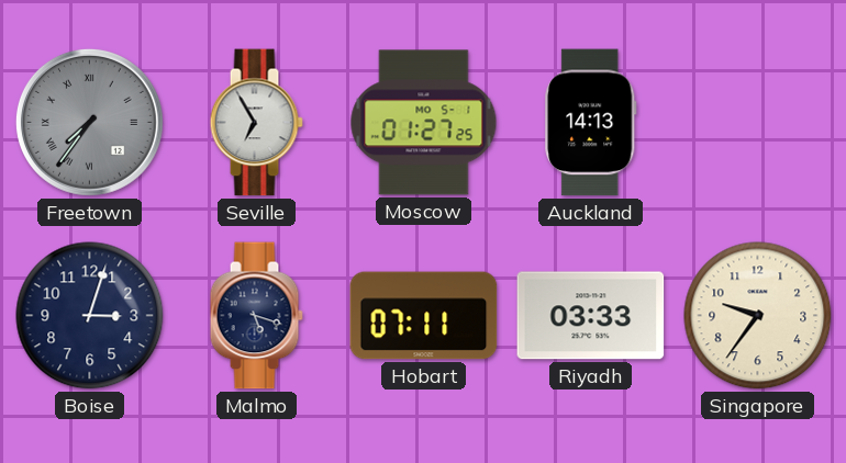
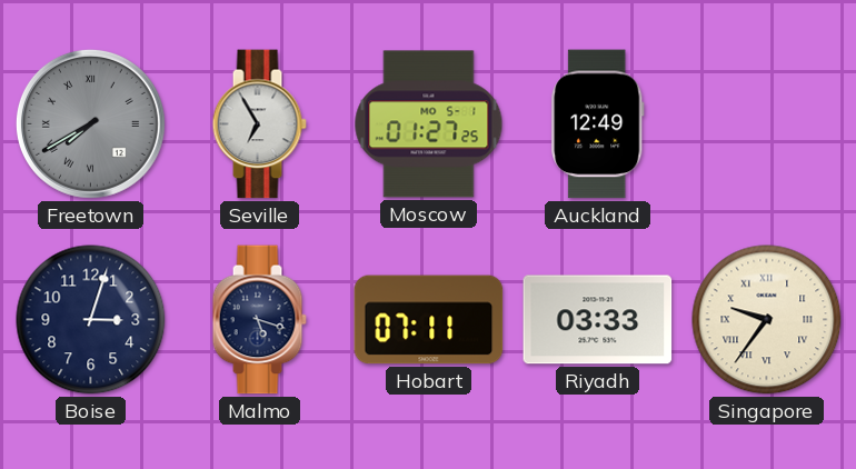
Freetown: 7:36 -> 7:40
Auckland: 14:13 -> 12:49
Singapore numerals: Arabic -> Roman
